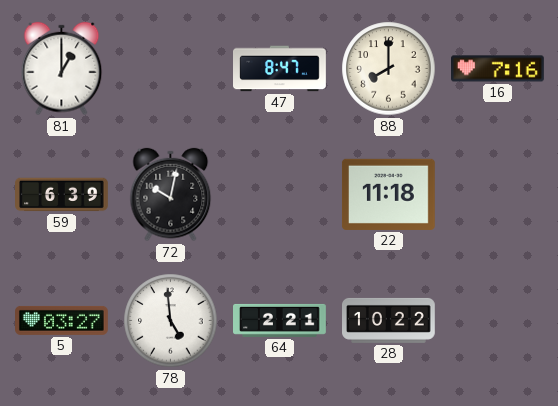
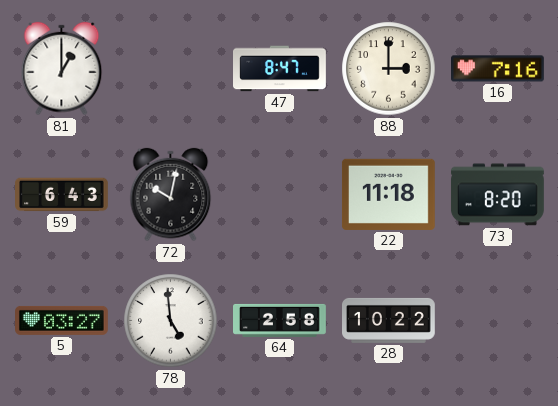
88: 8:00 -> 3:00
59: 6:39 -> 6:43
73: none -> 8:20
64: 2:21 -> 2:58
